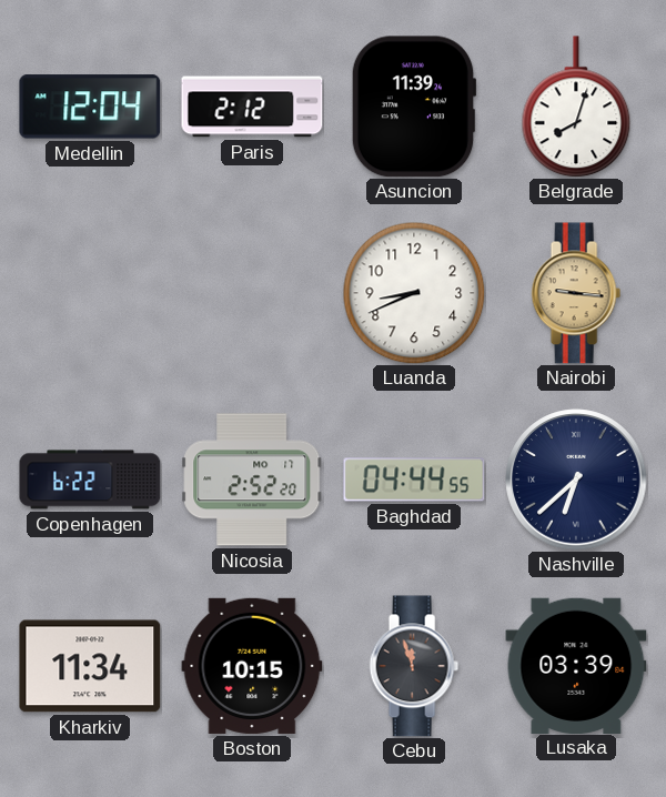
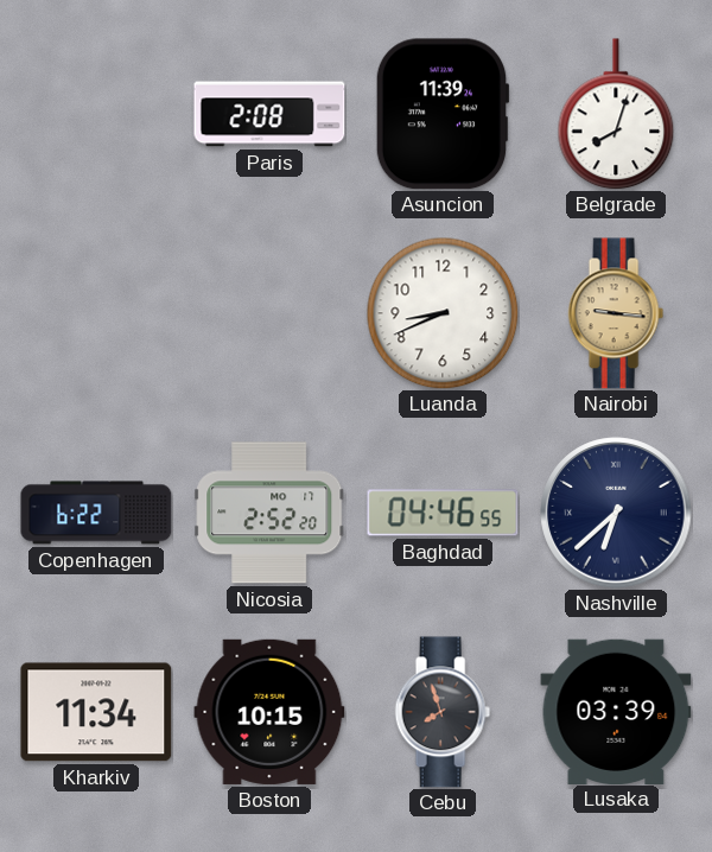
Medellin: 12:04 -> none
Paris: 2:12 -> 2:08
Baghdad: 04:44 -> 04:46
Cebu: 11:57 -> 7:57
